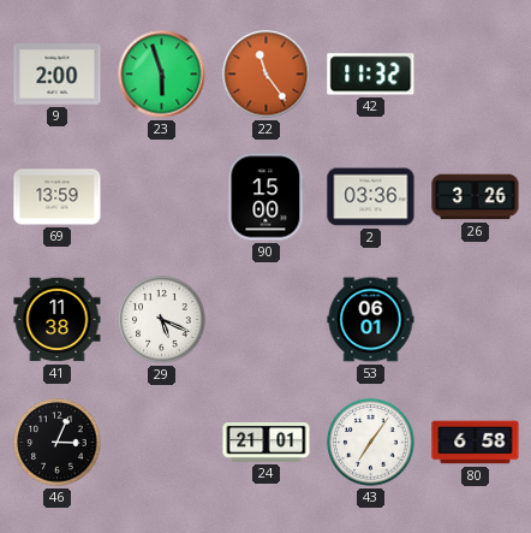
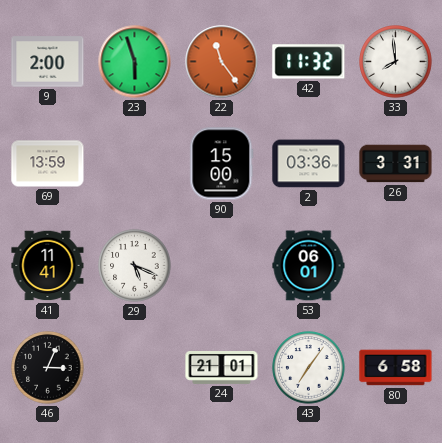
33: none -> 7:59
26: 3:26 -> 3:31
41: 11:38 -> 11:41
